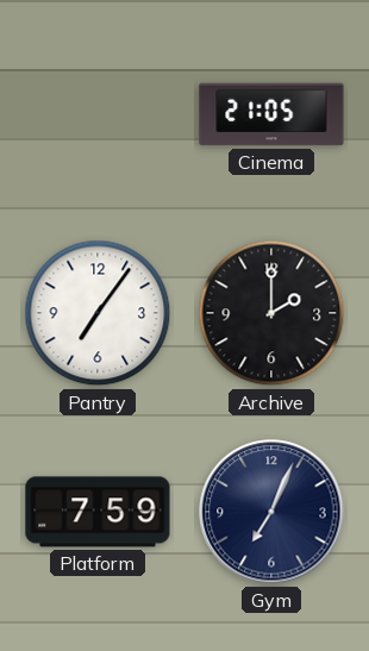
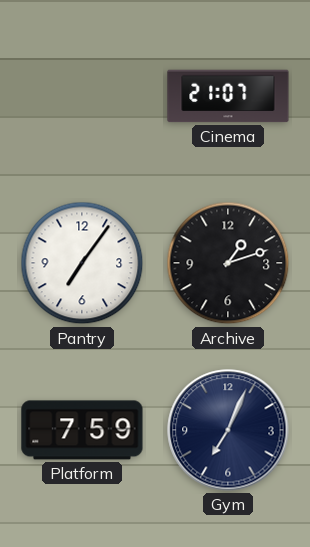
Cinema: 21:05 -> 21:07
Archive: 2:00 -> 1:12
